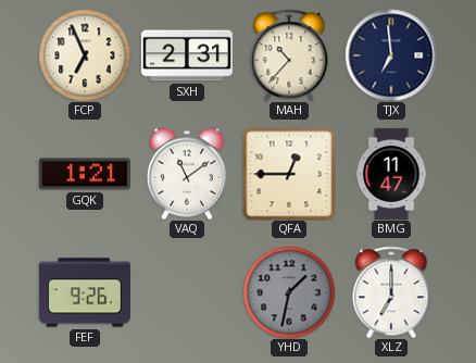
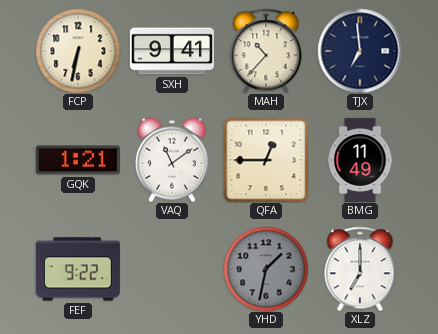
FCP: 6:56 -> 6:32
SXH: 2:31 -> 9:41
BMG: 11:47 -> 11:49
FEF: 9:26 -> 9:22
